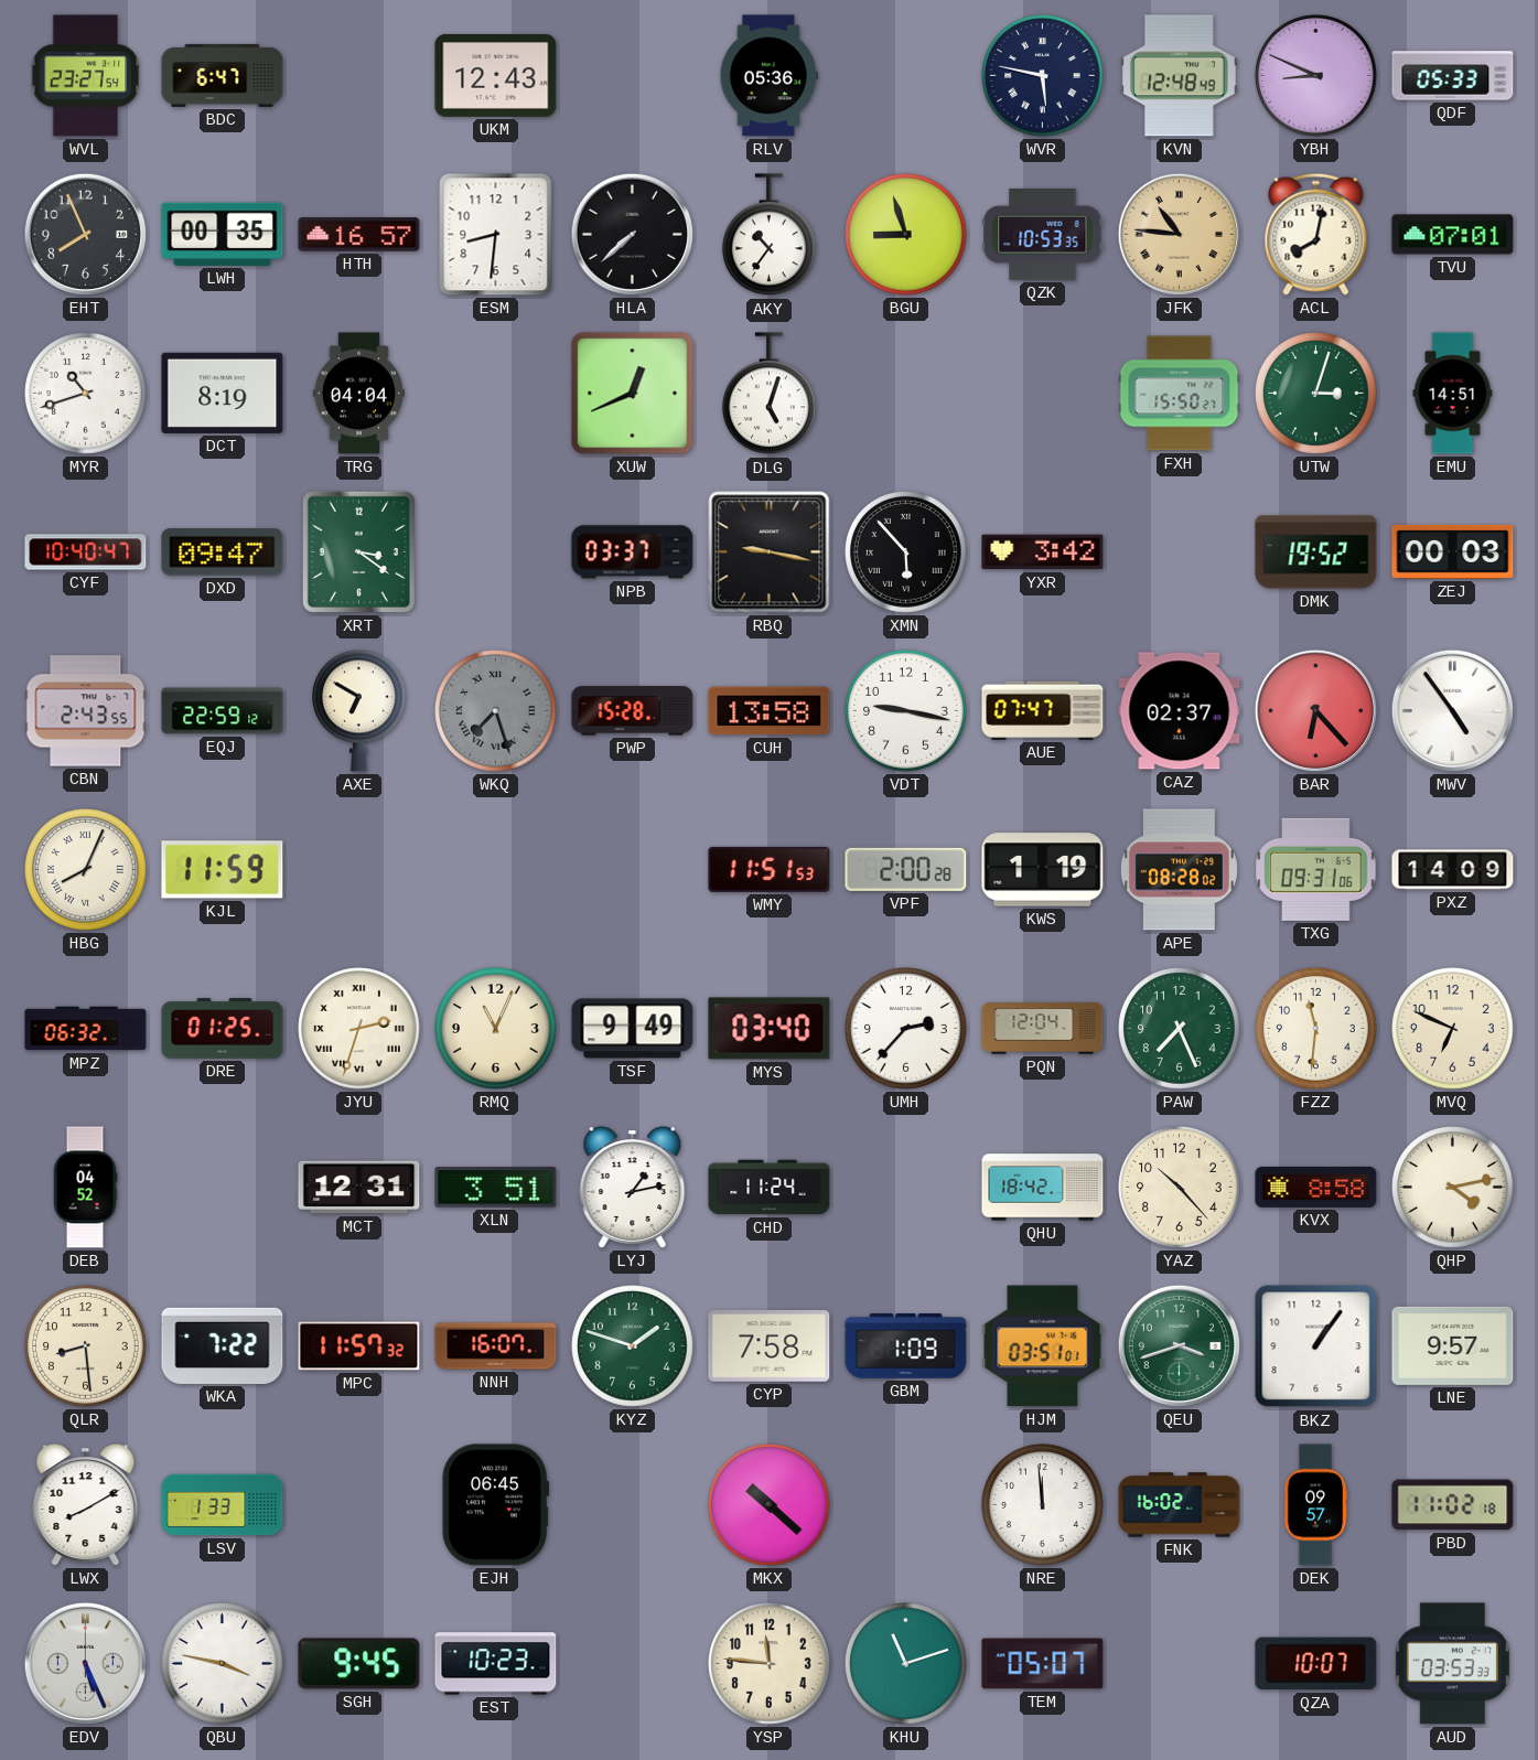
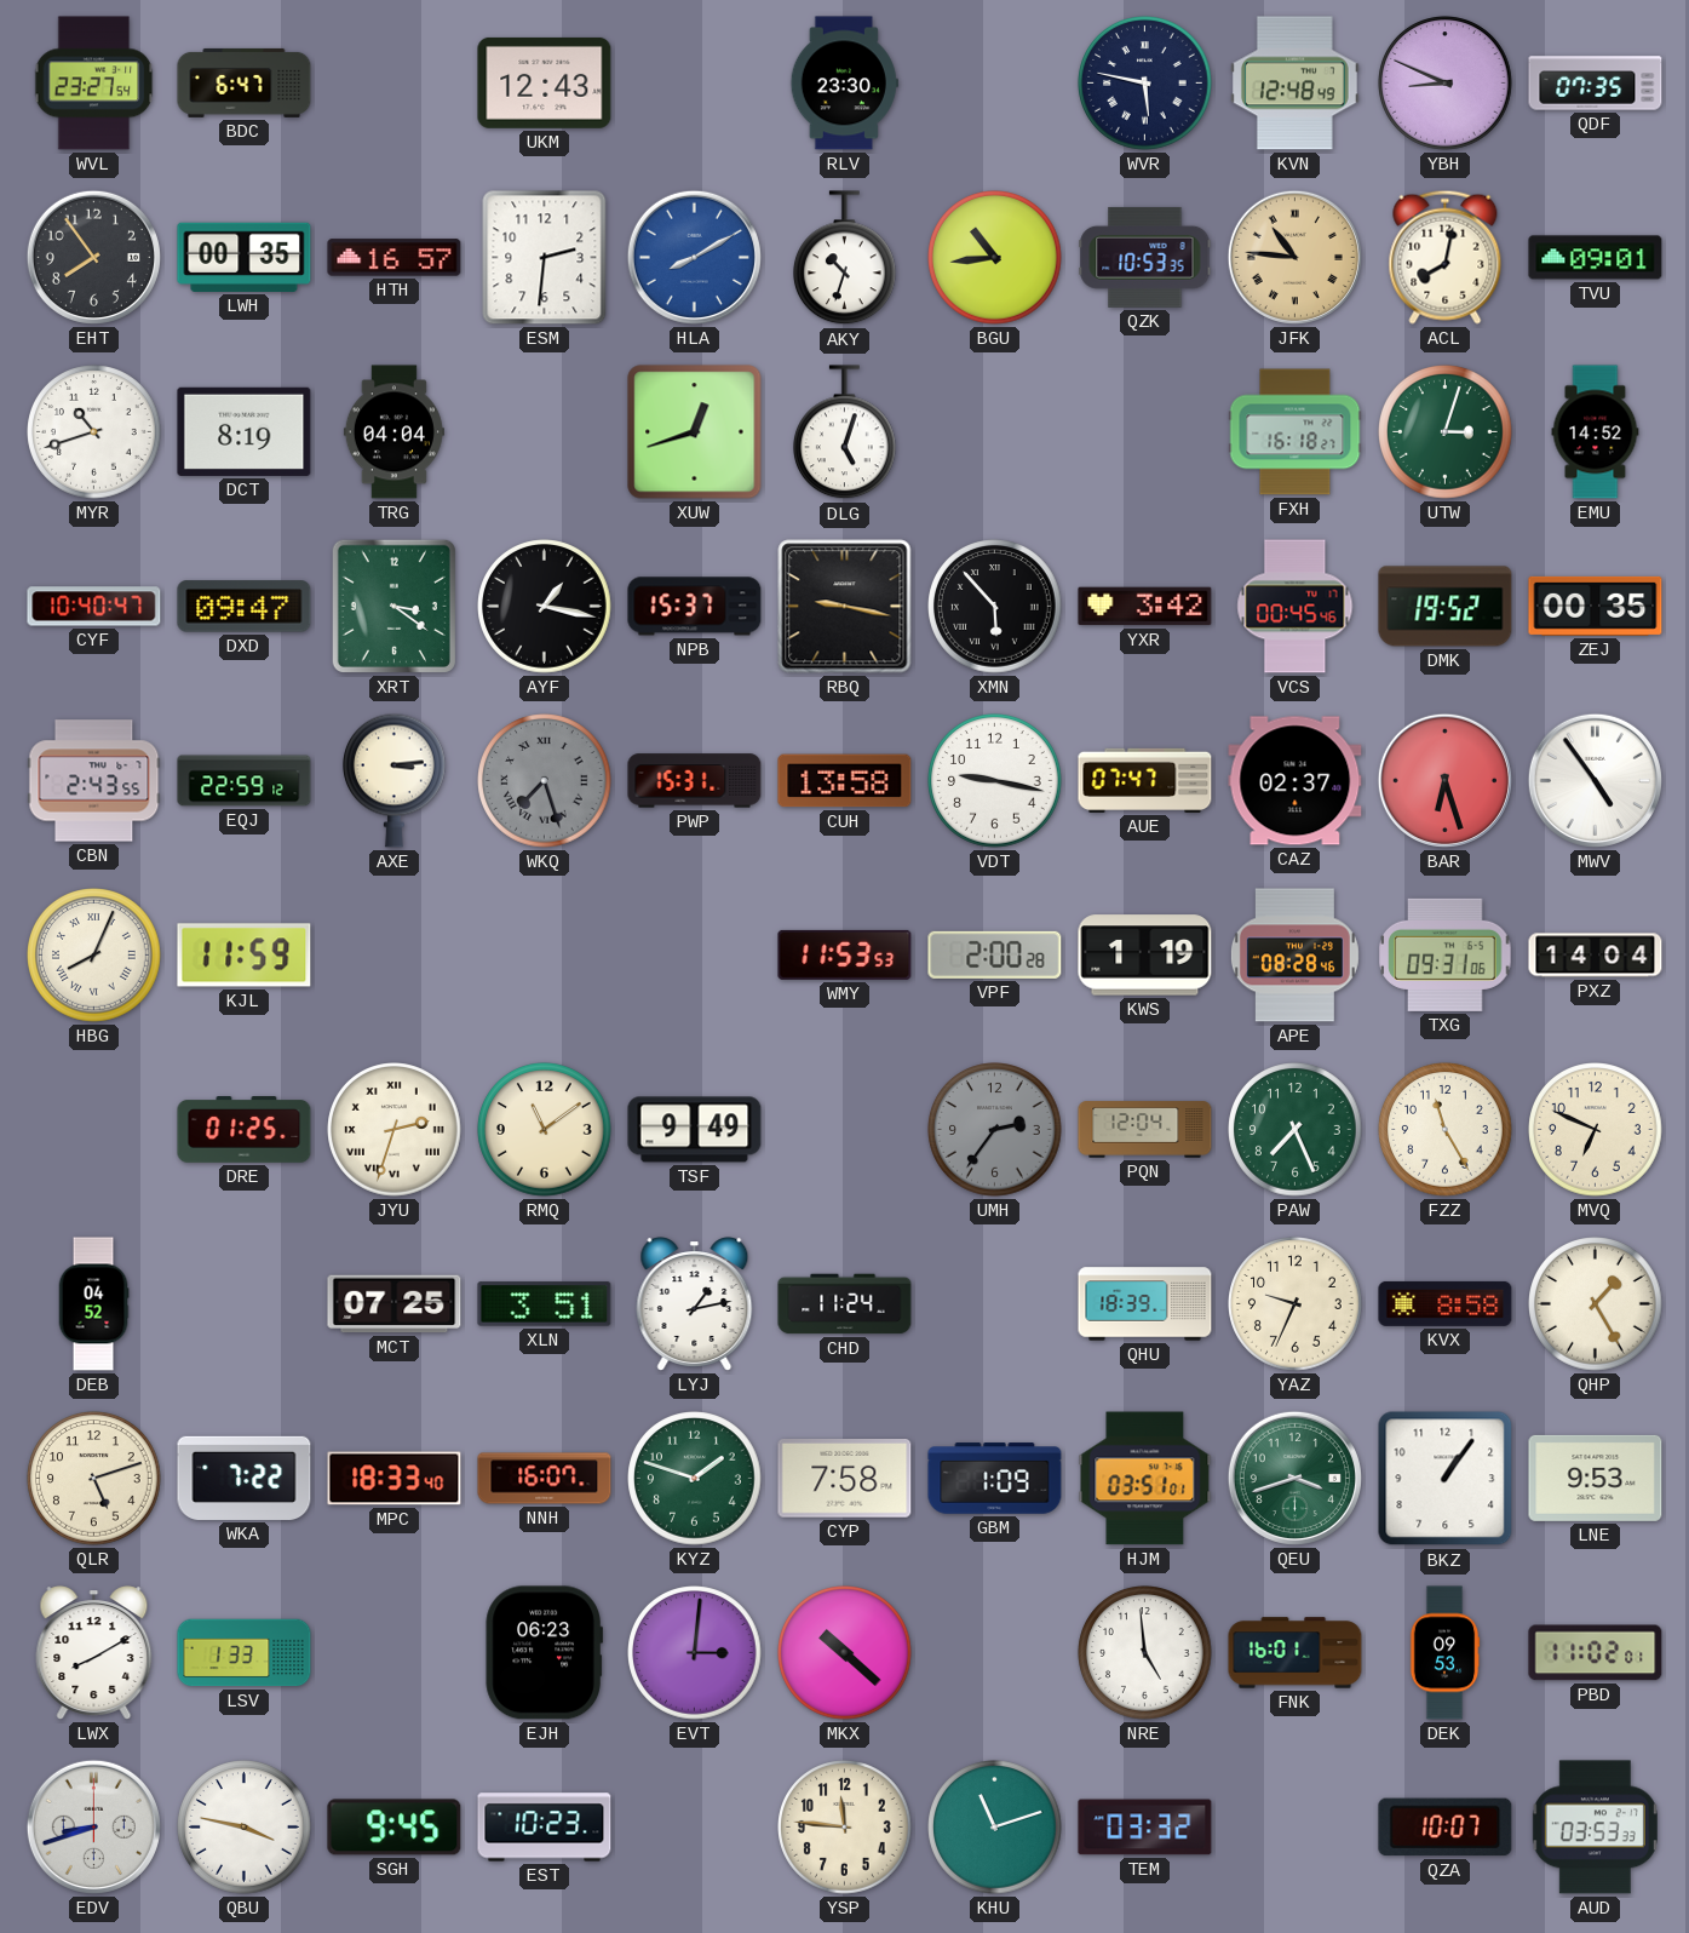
RLV: 05:36 -> 23:30
QDF: 05:33 -> 07:35
EHT: 7:56 -> 7:54
ESM: 8:31 -> 2:31
HLA: 7:38 -> 8:10
HLA dial: black -> blue
AKY: 10:36 -> 10:33
BGU: 8:57 -> 10:44
TVU: 07:01 -> 09:01
XUW: 12:41 -> 12:42
FXH: 15:50 -> 16:18
EMU: 14:51 -> 14:52
AYF: none -> 1:17
NPB: 03:37 -> 15:37
VCS: none -> 00:45
ZEJ: 00:03 -> 00:35
AXE: 6:50 -> 3:14
PWP: 15:28 -> 15:31
BAR: 6:23 -> 6:27
WMY: 11:51 -> 11:53
APE: 08:28:02 -> 08:28:46
PXZ: 14:09 -> 14:04
MPZ: 06:32 -> none
RMQ: 11:04 -> 11:09
MYS: 03:40 -> none
UMH: 2:37 -> 2:36
UMH dial: white -> grey
FZZ: 11:31 -> 11:25
MCT: 12:31 -> 07:25
QHU: 18:42 -> 18:39
YAZ: 10:23 -> 9:34
QHP: 4:13 -> 1:25
QLR: 8:29 -> 5:12
MPC: 11:57 -> 18:33
LNE: 9:57 -> 9:53
EJH: 06:45 -> 06:23
EVT: none -> 3:01
NRE: 11:59 -> 4:59
FNK: 16:02 -> 16:01
DEK: 09:57 -> 09:53
PBD: 11:02:18 -> 11:02:01
EDV: 5:26 -> 8:42
TEM: 05:07 -> 03:32
